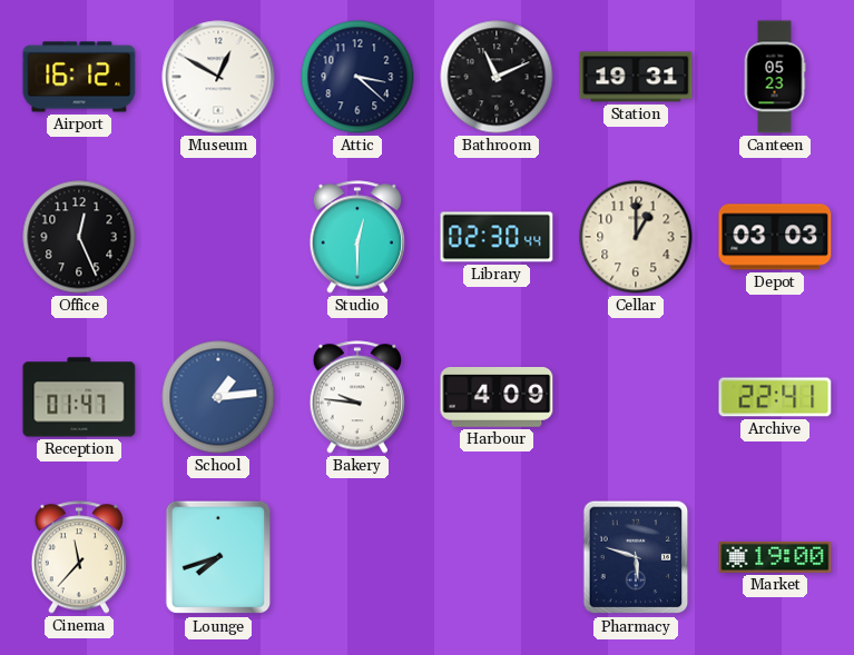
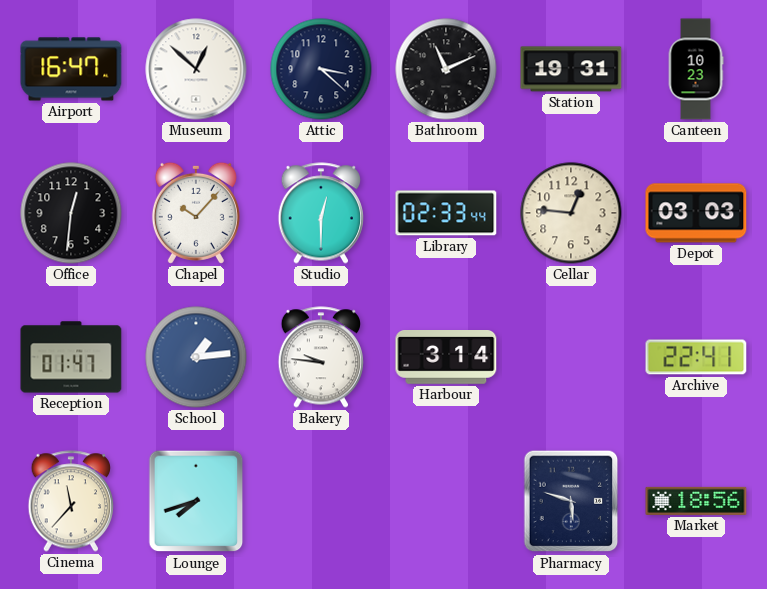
Airport: 16:12 -> 16:47
Museum: 12:50 -> 12:52
Canteen: 05:23 -> 10:23
Office: 12:26 -> 12:31
Chapel: none -> 10:07
Library: 02:30 -> 02:33
Cellar: 1:00 -> 12:46
Harbour: 4:09 -> 3:14
Market: 19:00 -> 18:56
